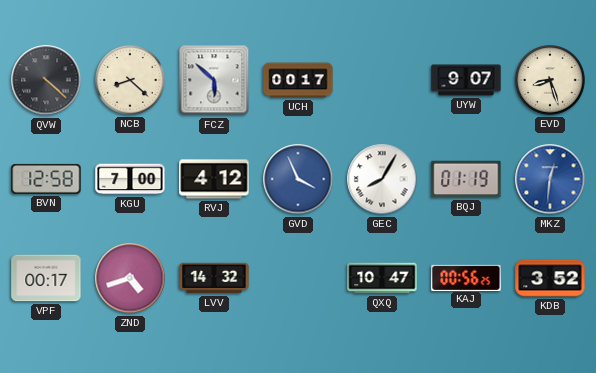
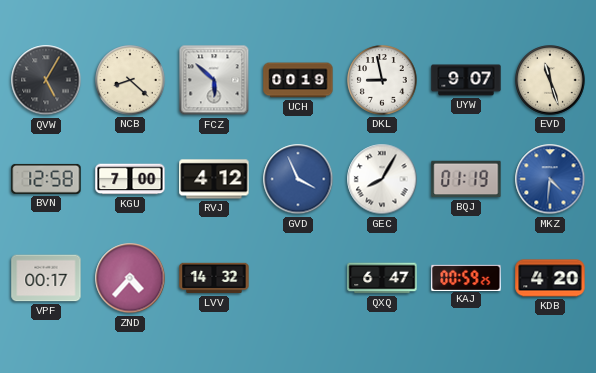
QVW: 4:22 -> 5:05
UCH: 00:17 -> 00:19
DKL: none -> 8:58
EVD: 8:27 -> 11:27
MKZ: 12:31 -> 4:31
ZND: 4:42 -> 4:37
QXQ: 10:47 -> 6:47
KAJ: 00:56 -> 00:59
KDB: 3:52 -> 4:20
